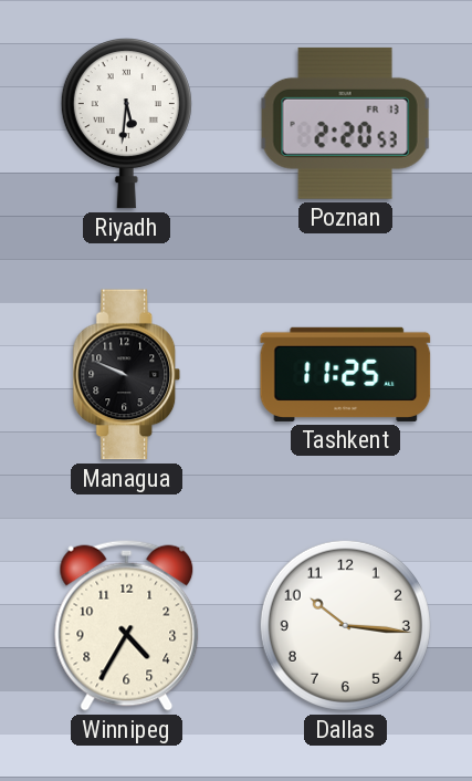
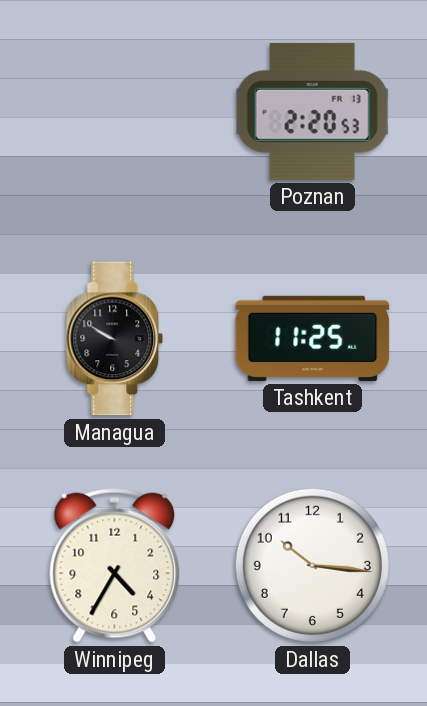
Riyadh: 5:31 -> none
Managua: 9:49 -> 9:50
